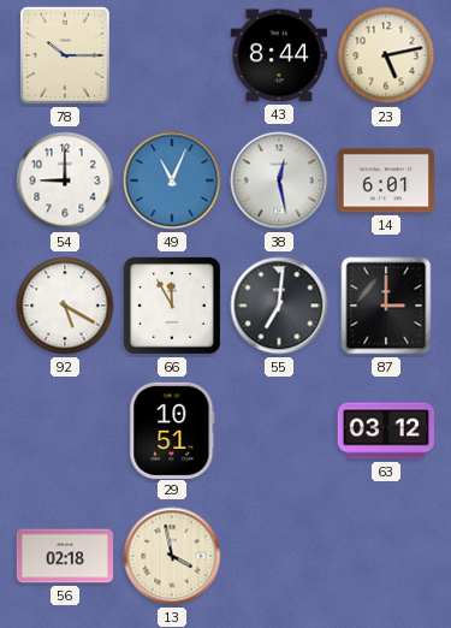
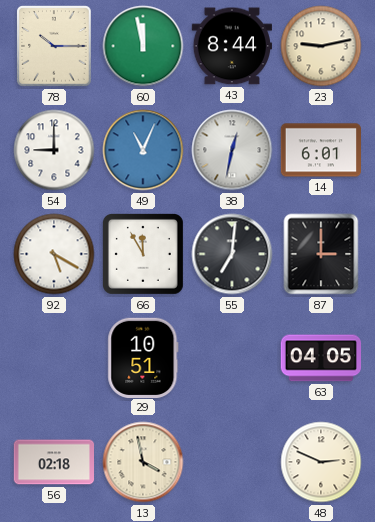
60: none -> 11:58
23: 5:13 -> 9:13
38: 12:28 -> 12:32
63: 03:12 -> 04:05
48: none -> 2:49
